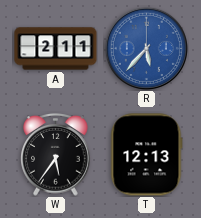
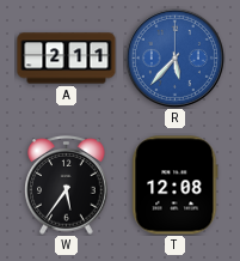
T: 12:13 -> 12:08
